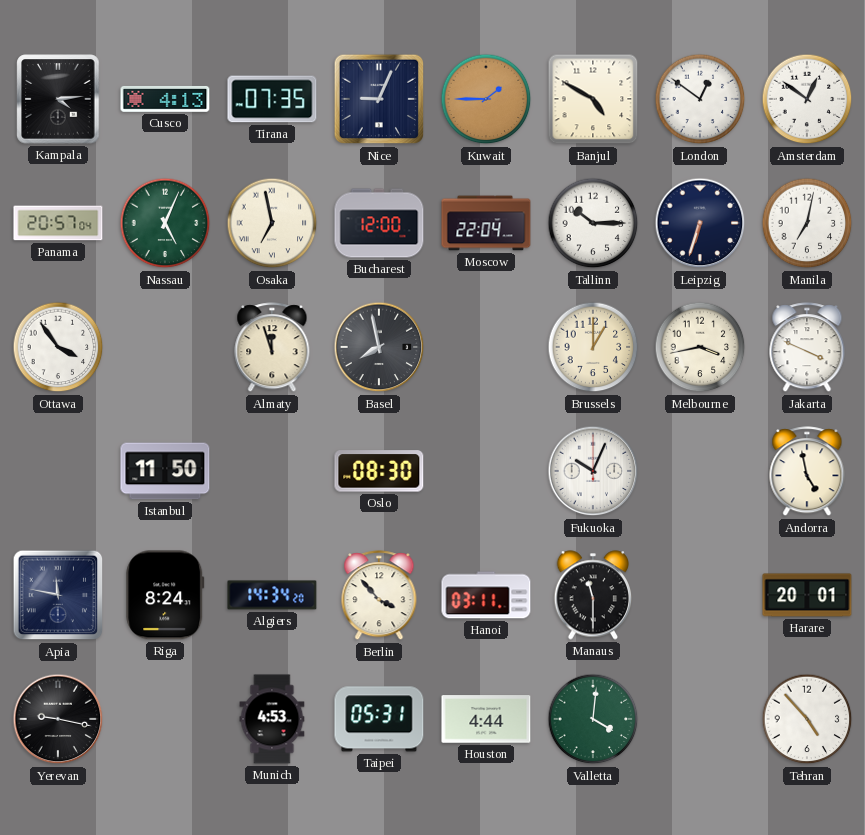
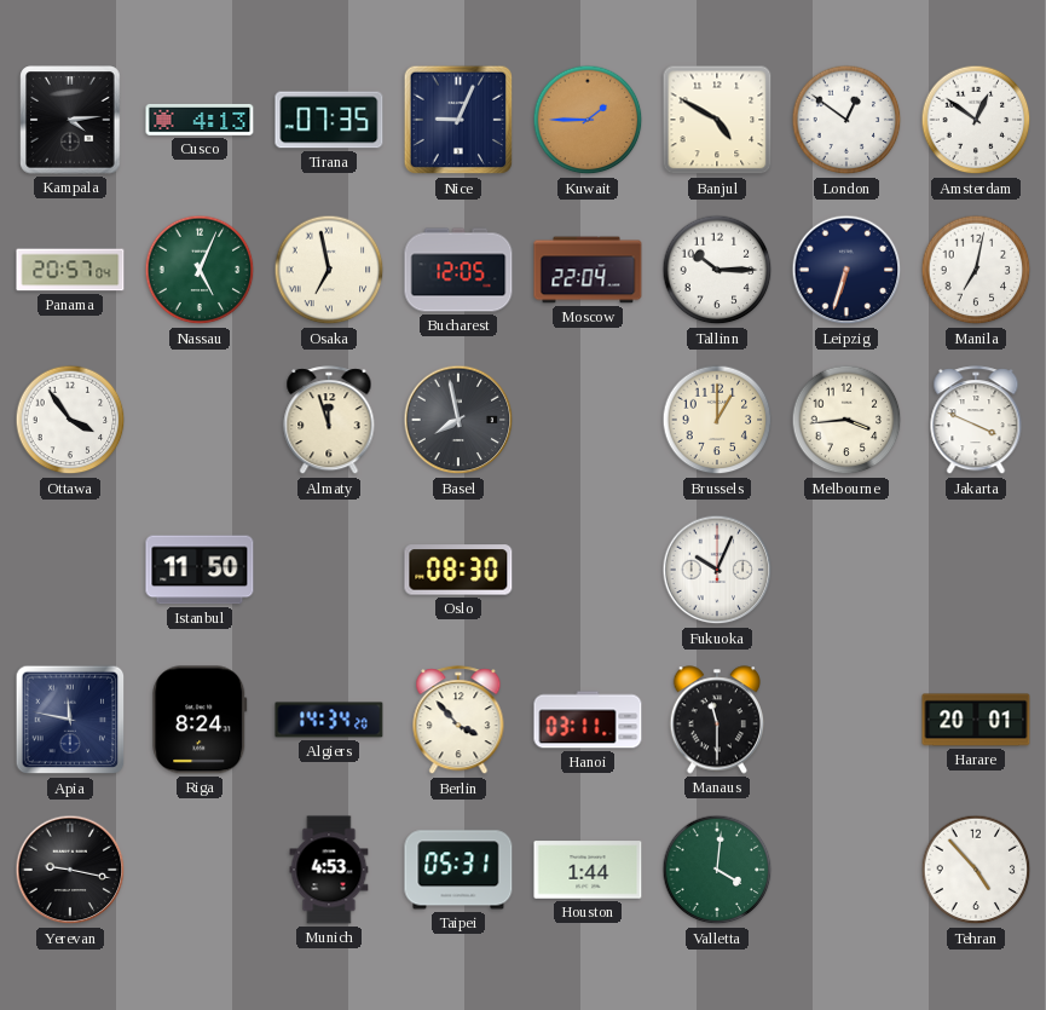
Bucharest: 12:00 -> 12:05
Melbourne: 3:43 -> 3:44
Andorra: 4:58 -> none
Houston: 4:44 -> 1:44
